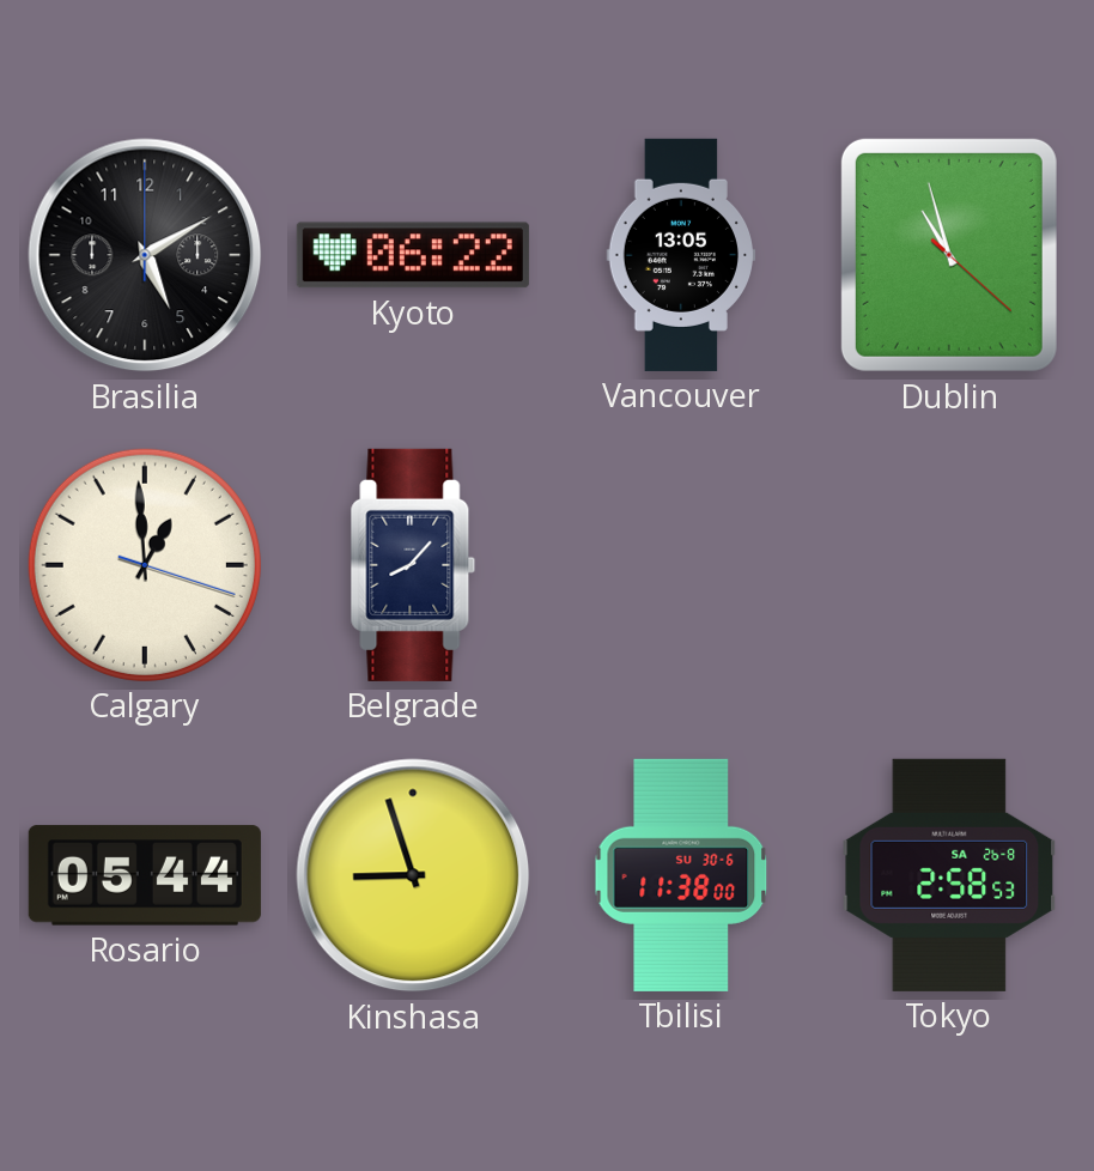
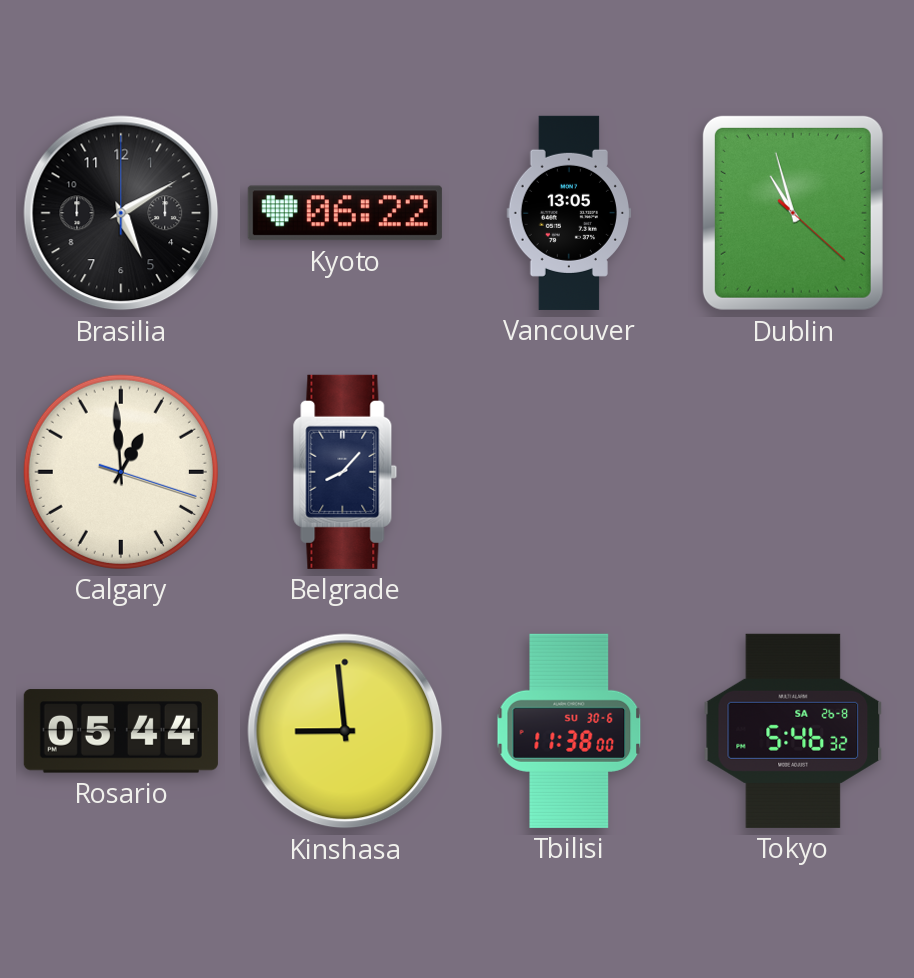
Kinshasa: 8:57 -> 8:59
Tokyo: 2:58 -> 5:46
